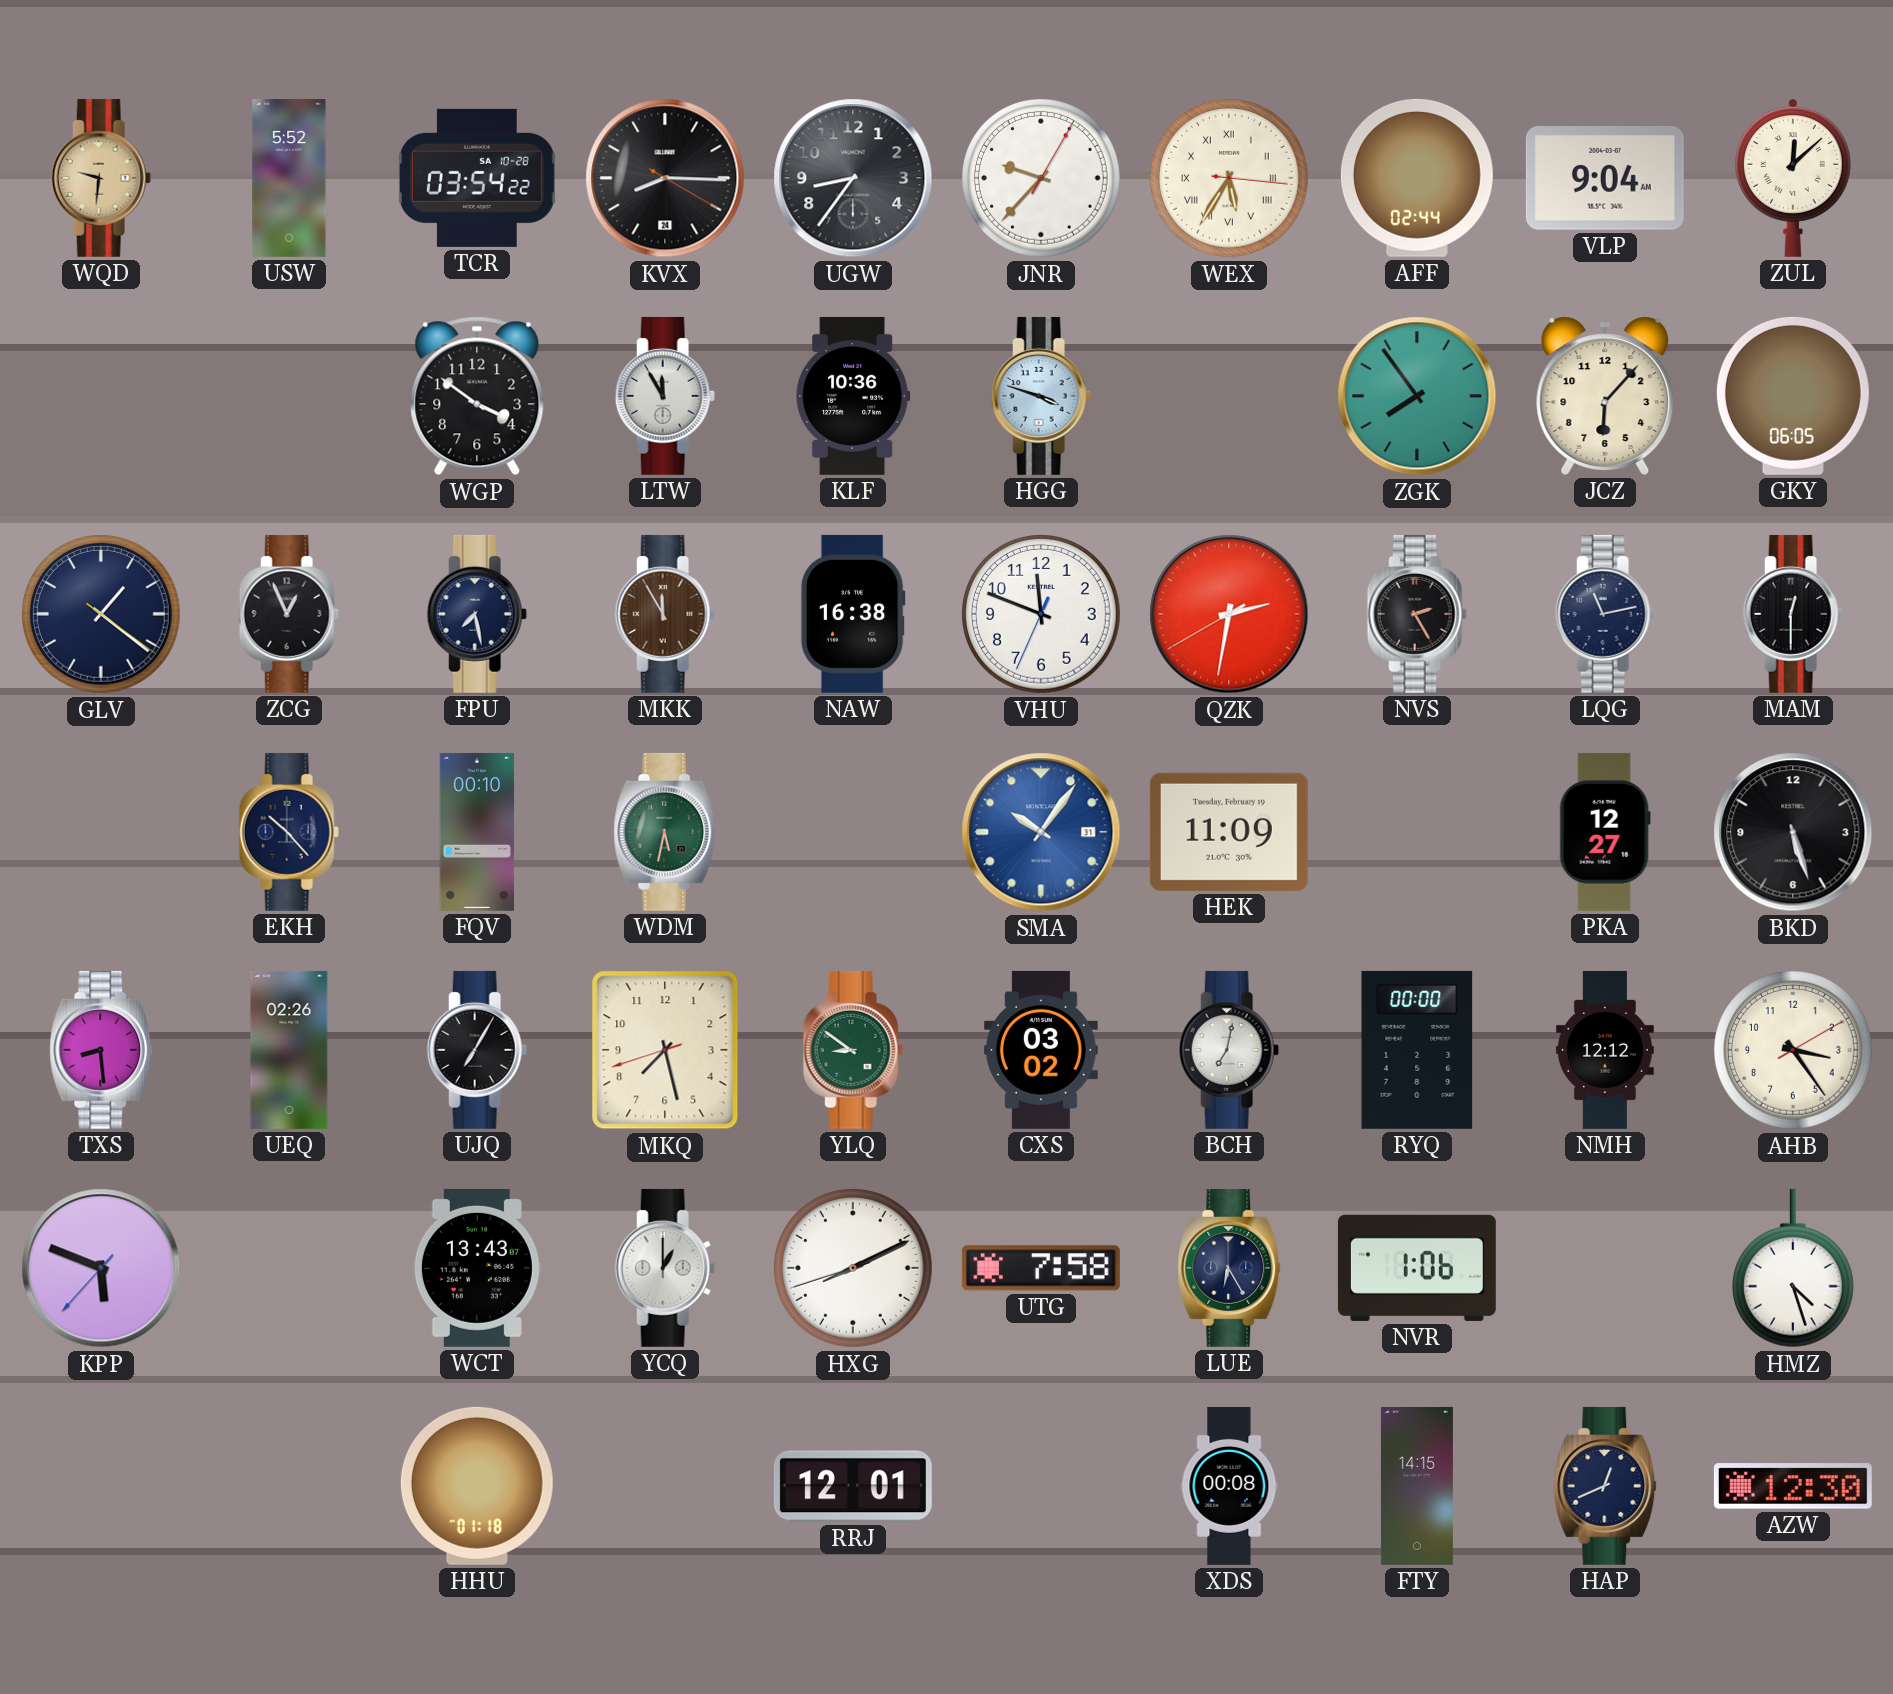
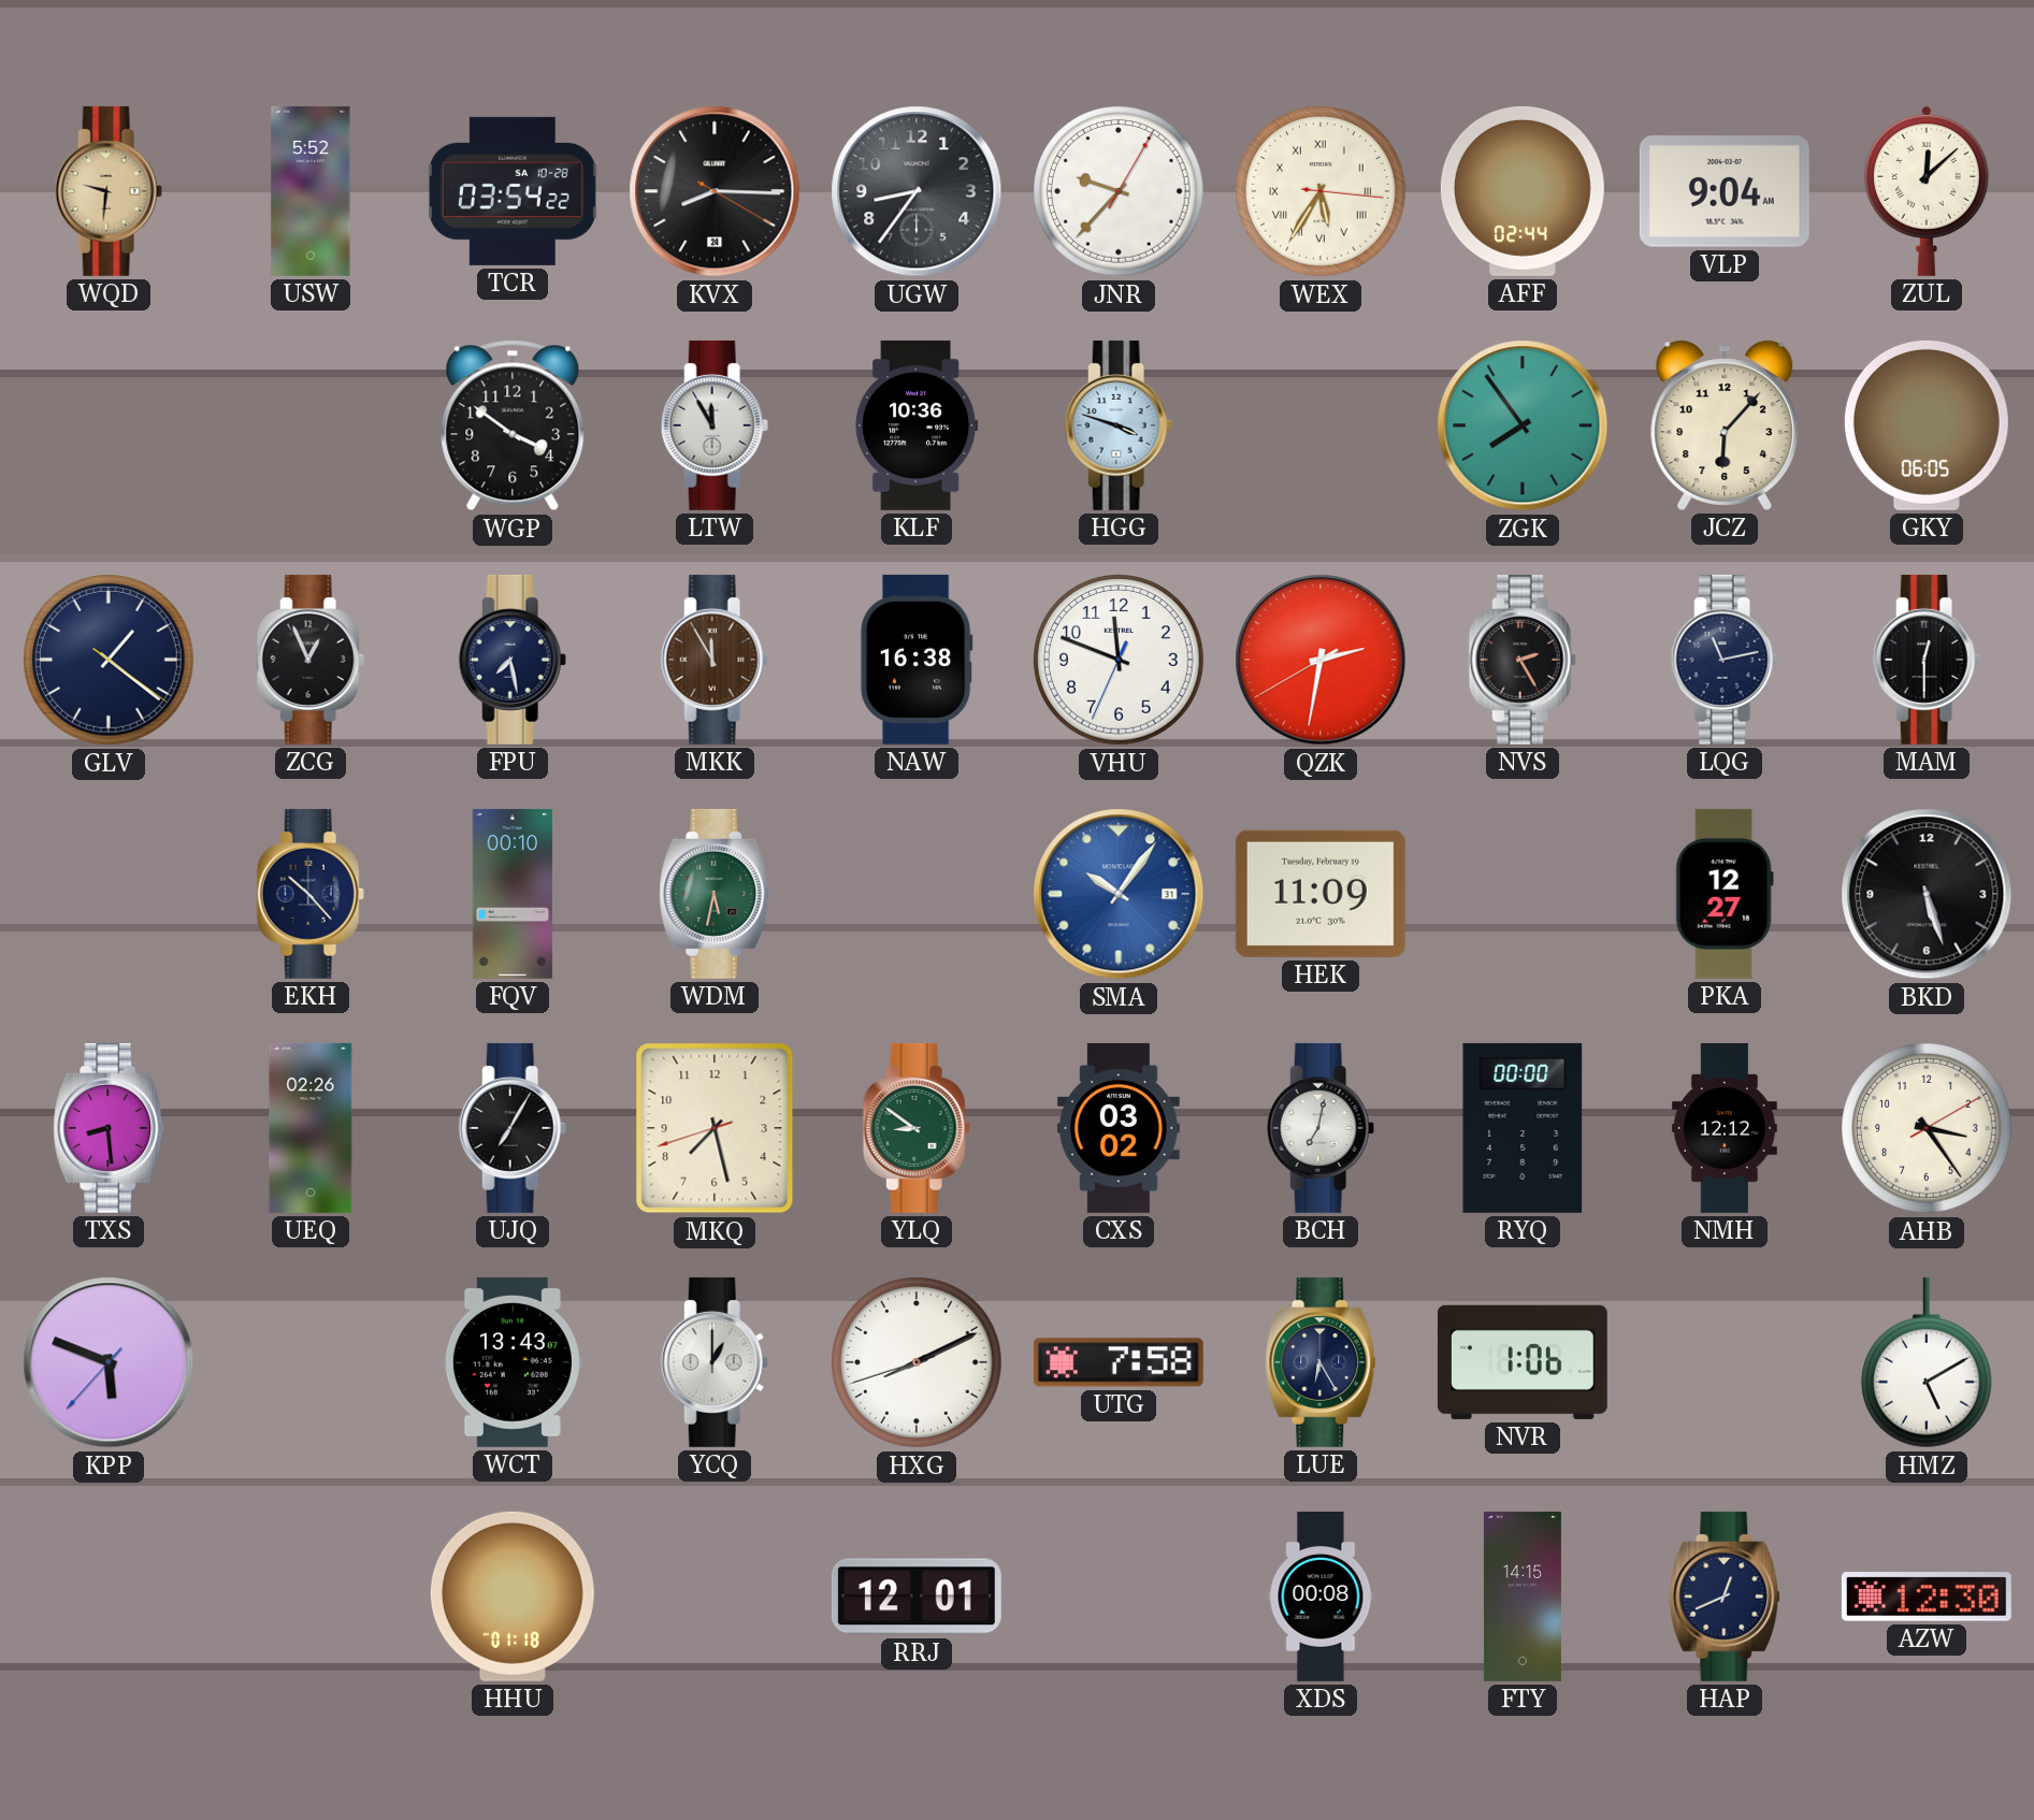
HMZ: 4:27 -> 5:10
